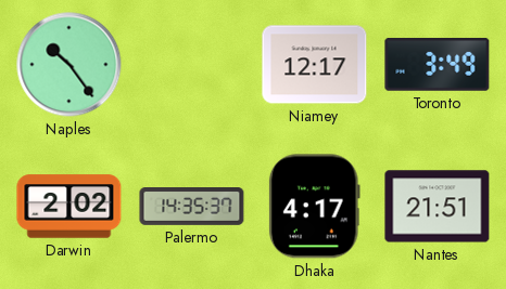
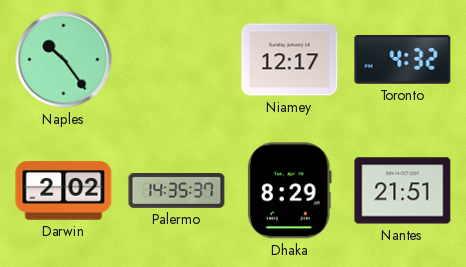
Toronto: 3:49 -> 4:32
Dhaka: 4:17 -> 8:29
